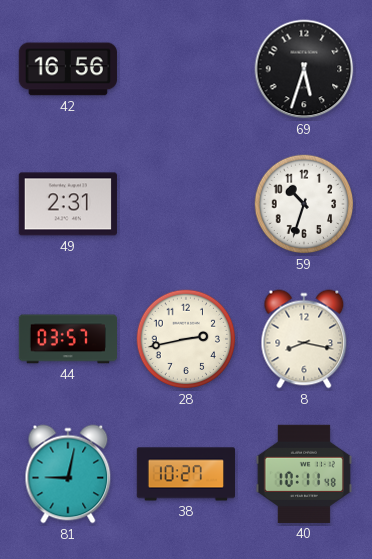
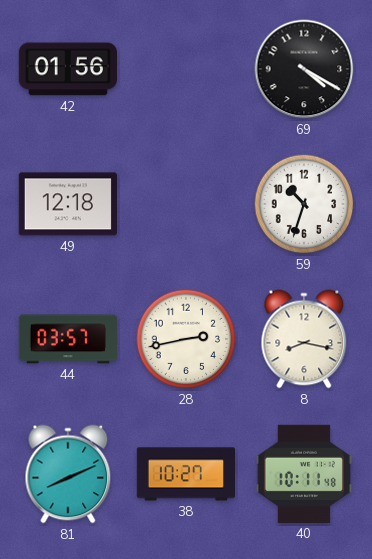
42: 16:56 -> 01:56
69: 5:33 -> 4:20
49: 2:31 -> 12:18
81: 9:02 -> 8:11
